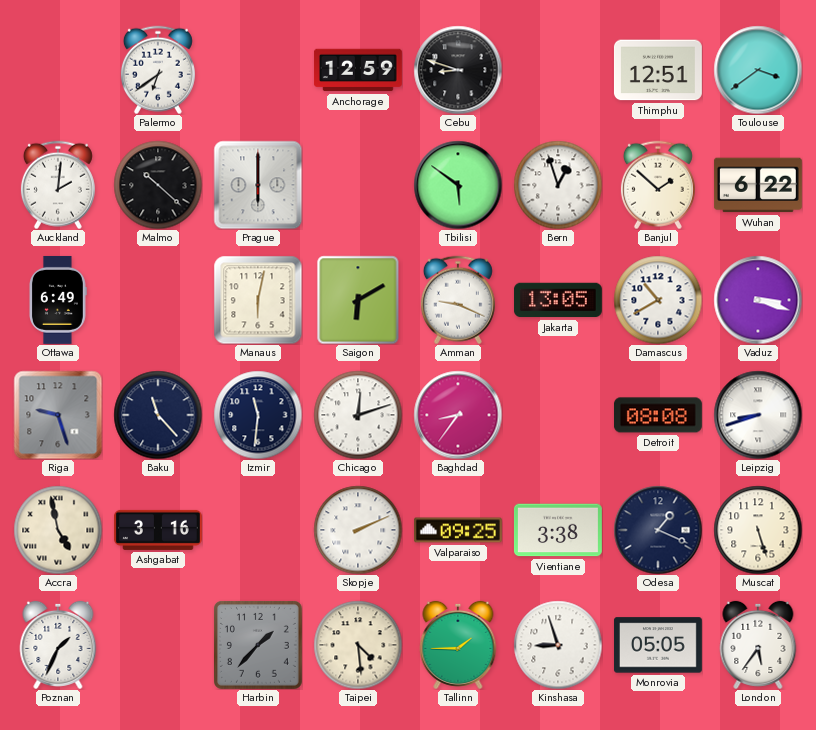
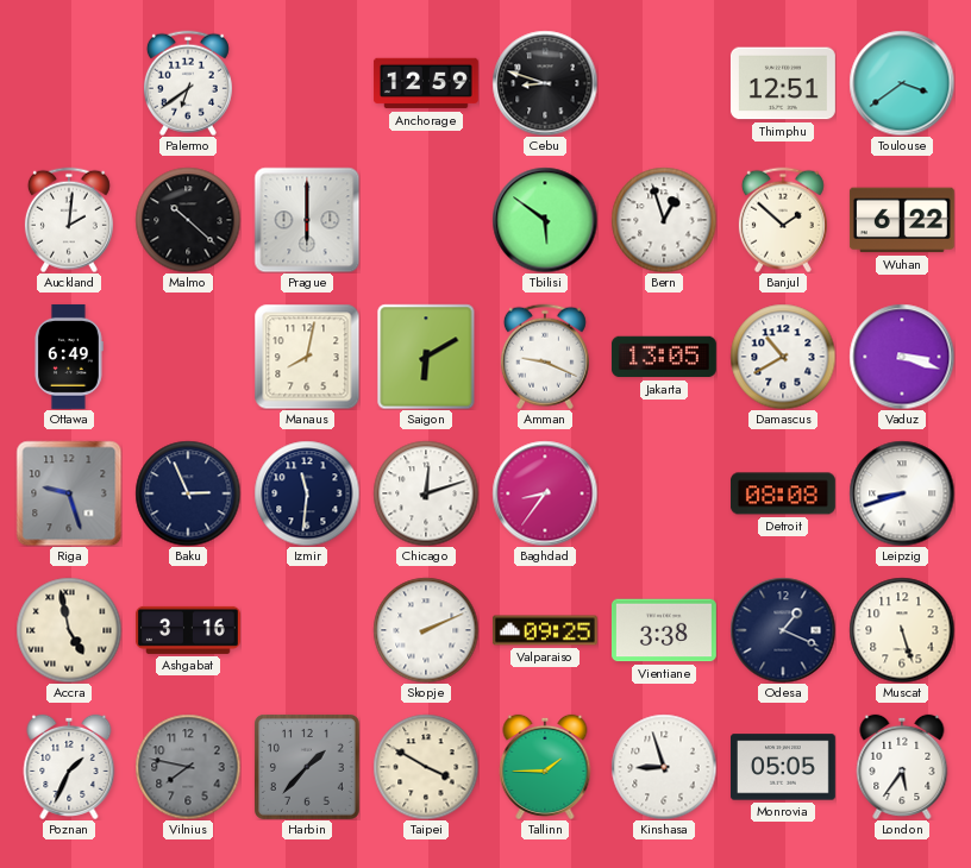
Manaus: 6:02 -> 8:02
Baku: 11:23 -> 2:56
Vilnius: none -> 7:47
Taipei: 4:29 -> 3:50
